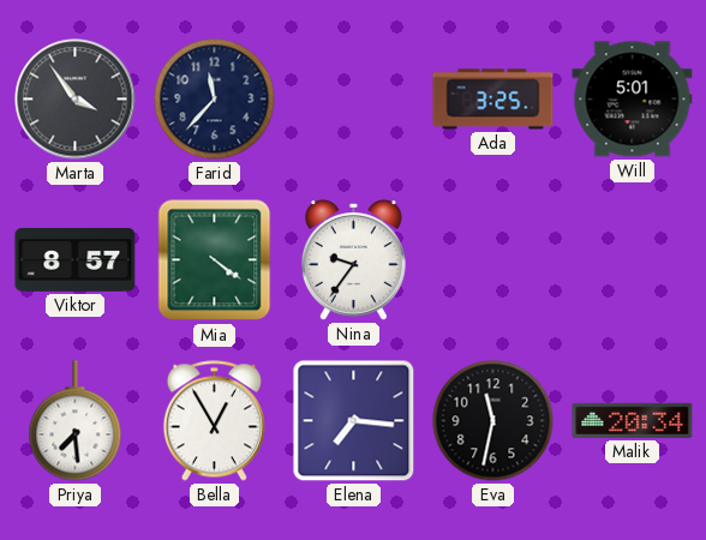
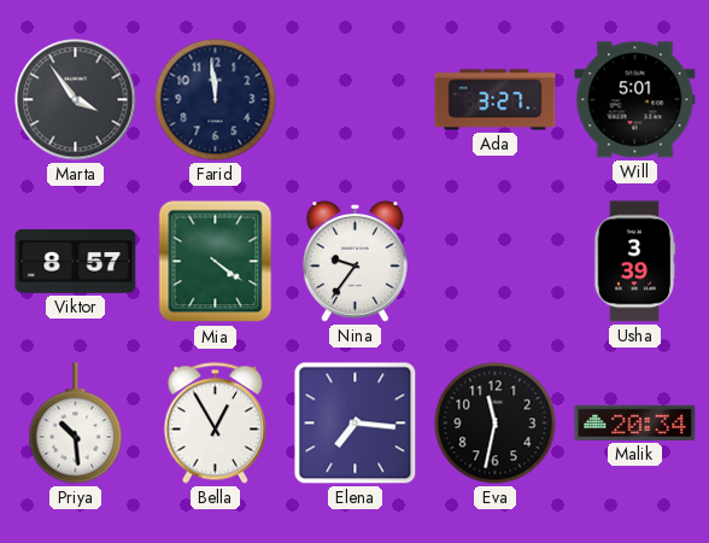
Farid: 11:37 -> 11:59
Ada: 3:25 -> 3:27
Usha: none -> 3:39
Priya: 7:29 -> 10:29
